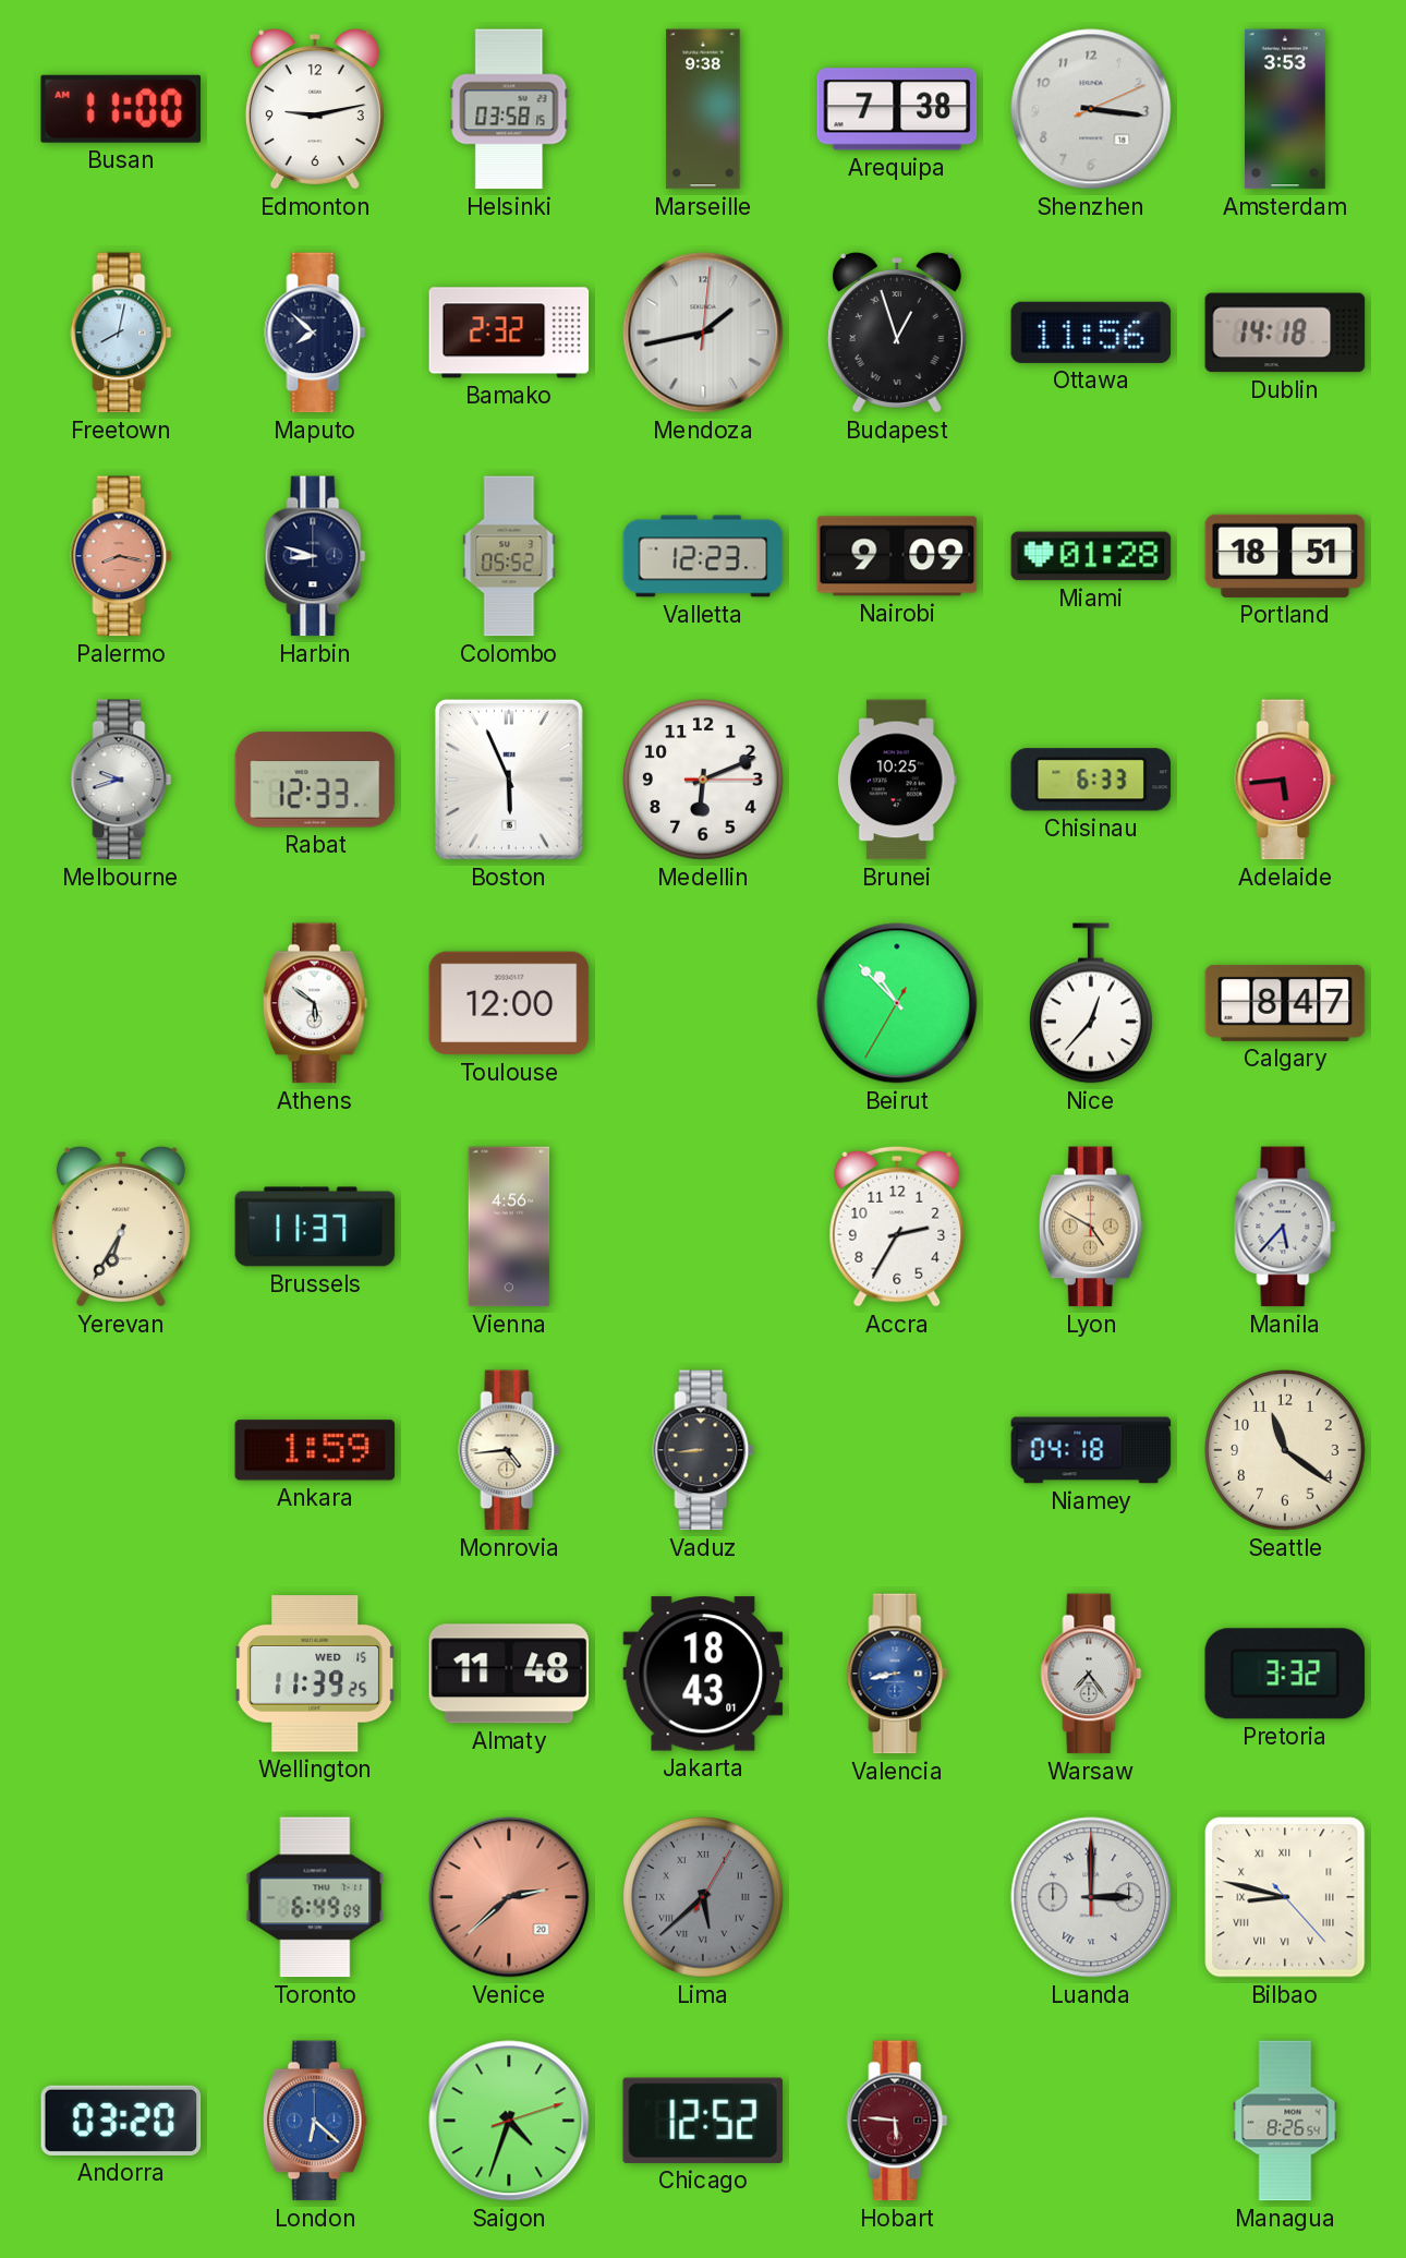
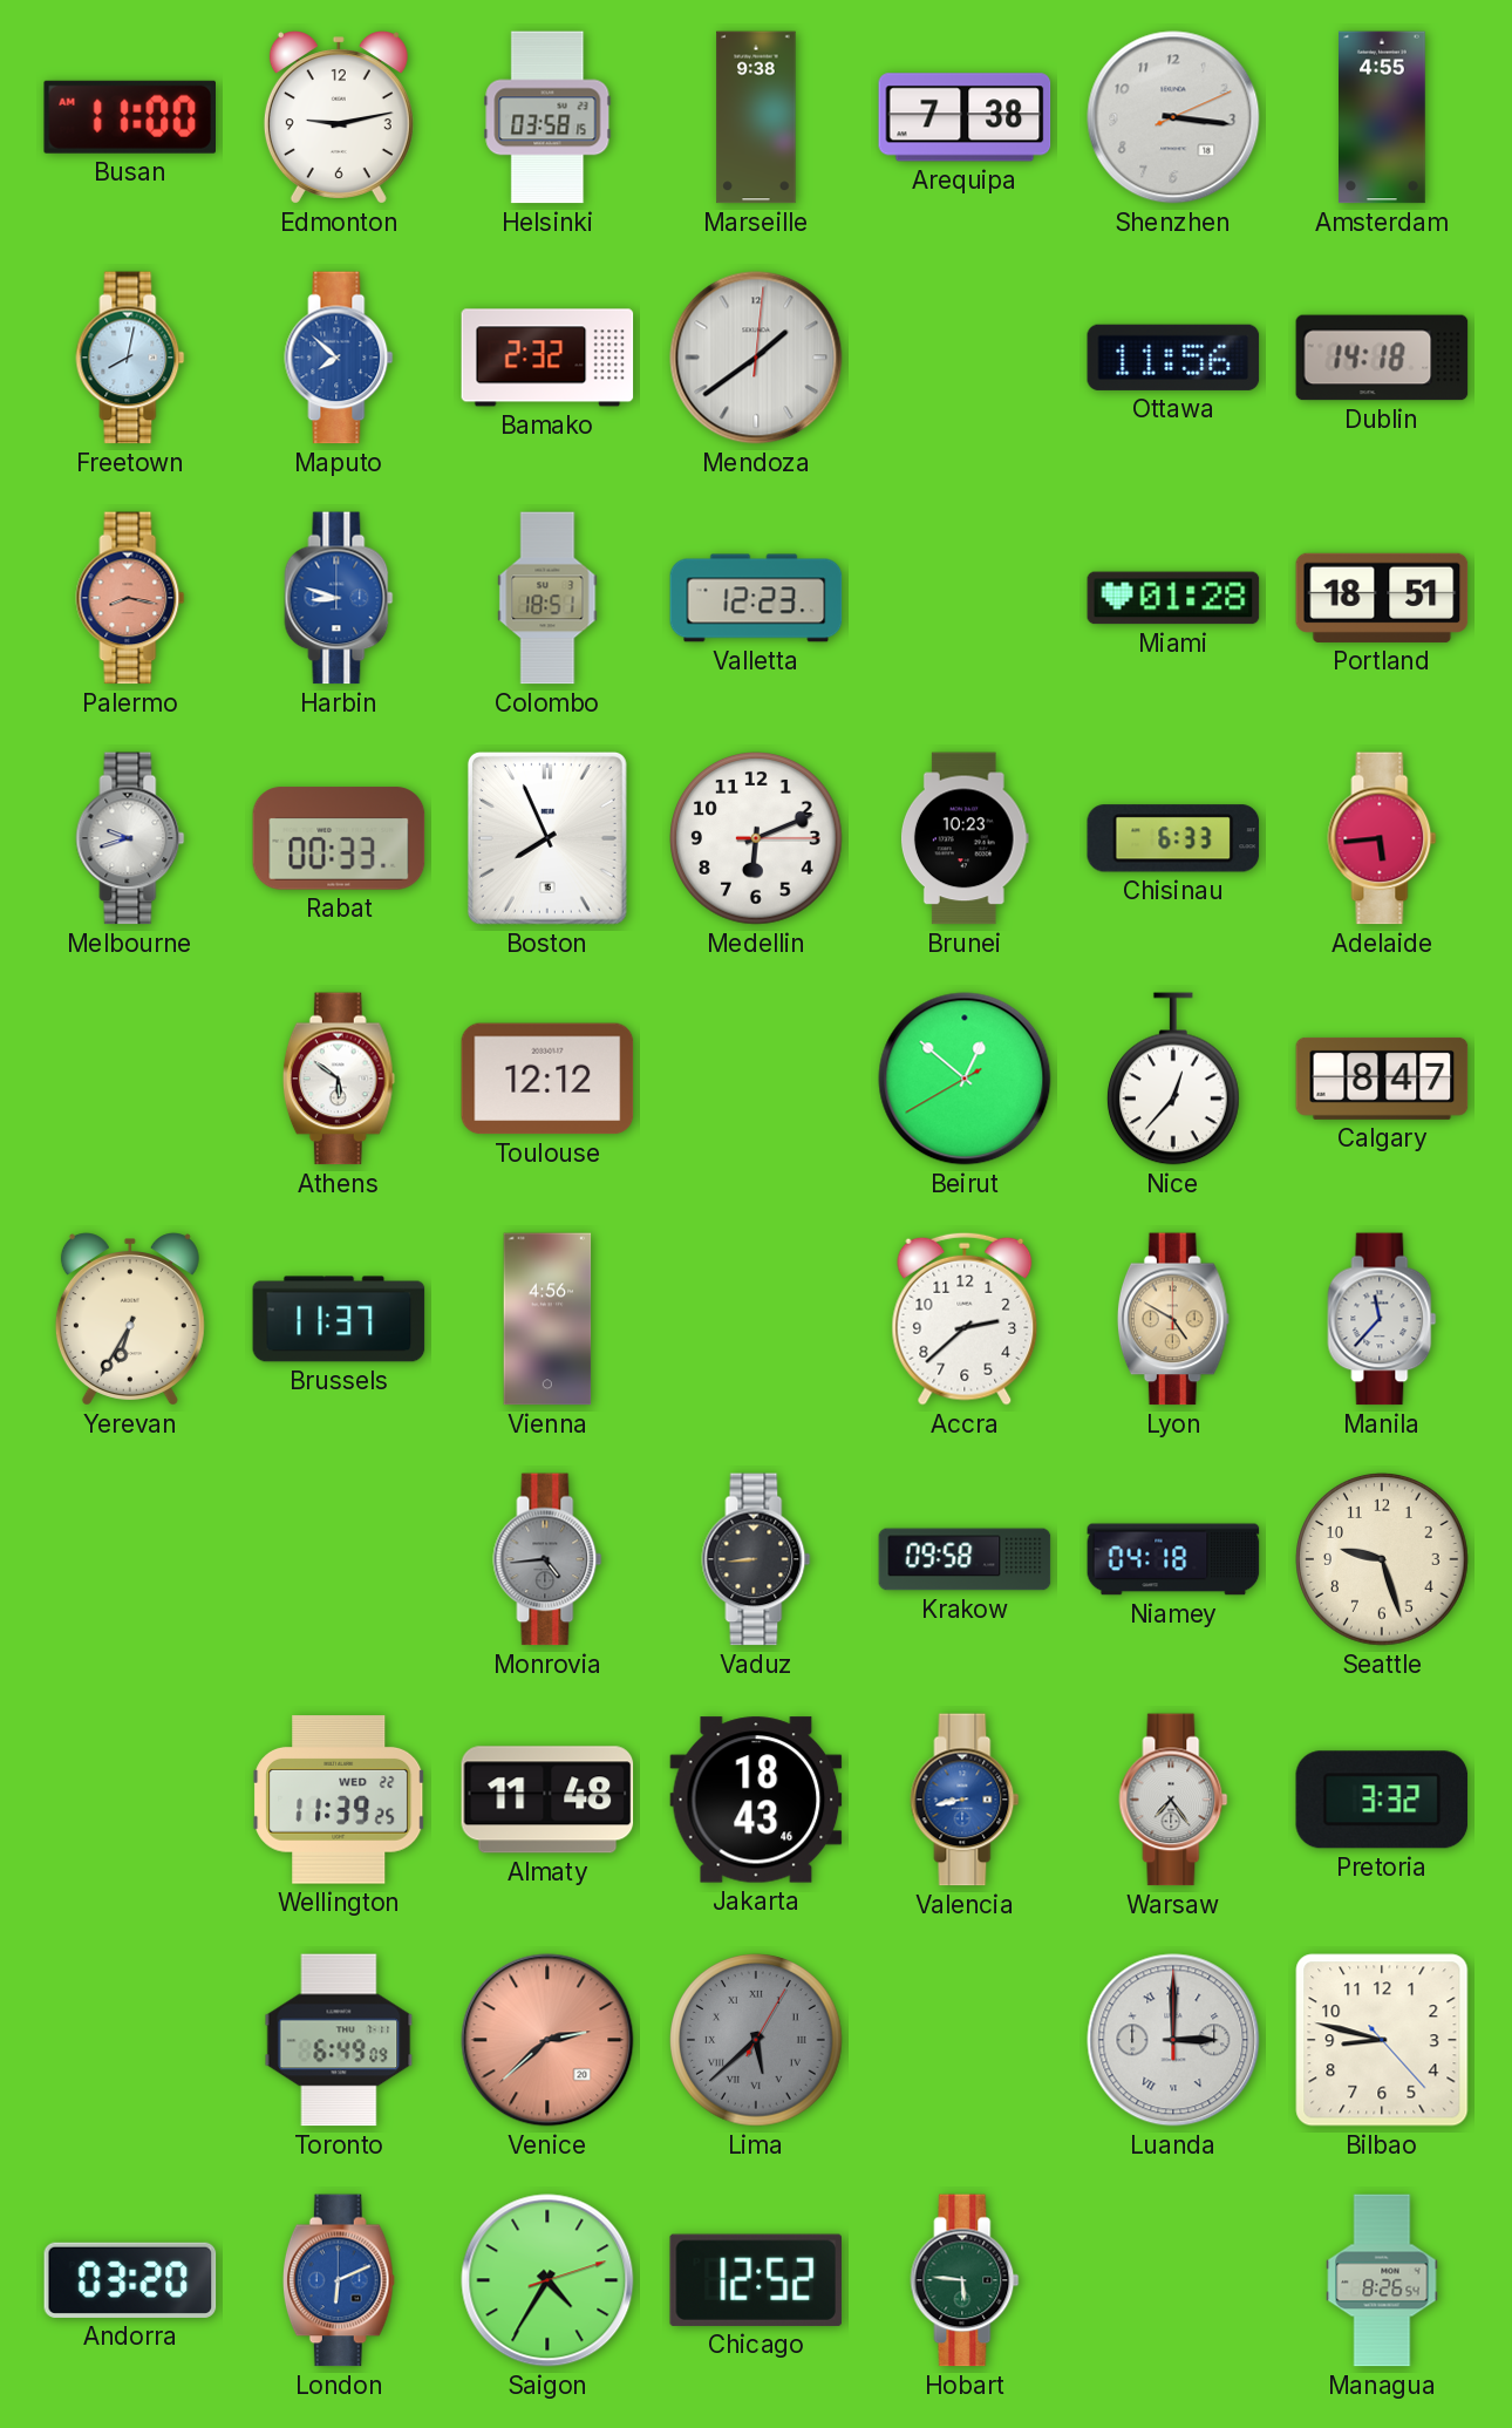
Amsterdam: 3:53 -> 4:55
Maputo dial: navy -> blue
Mendoza: 1:43 -> 1:39
Budapest: 12:57 -> none
Harbin dial: navy -> blue
Colombo: 05:52 -> 18:51
Nairobi: 9:09 -> none
Rabat: 12:33 -> 00:33
Boston: 5:56 -> 7:56
Brunei: 10:25 -> 10:23
Toulouse: 12:00 -> 12:12
Beirut: 10:52 -> 12:51
Accra: 2:35 -> 2:38
Manila: 5:37 -> 11:37
Ankara: 1:59 -> none
Monrovia dial: cream -> grey
Krakow: none -> 09:58
Seattle: 11:21 -> 9:27
Wellington date: WED 15 -> WED 22
Jakarta: 18:43:01 -> 18:43:46
Bilbao numerals: Roman -> Arabic
London: 6:22 -> 6:11
Saigon: 4:33 -> 4:35
Hobart dial: burgundy -> green
